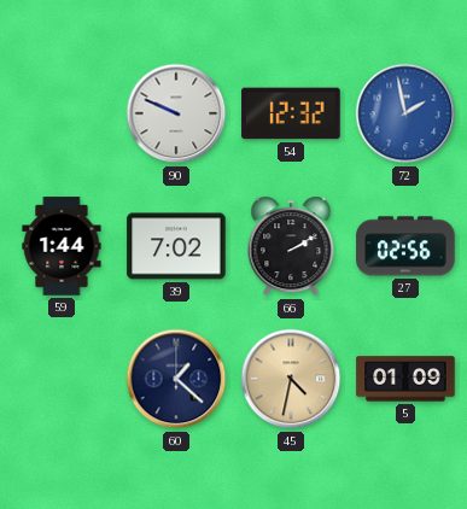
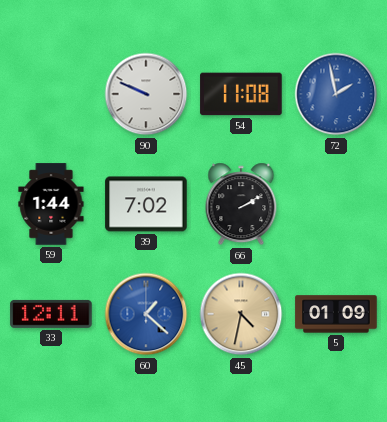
54: 12:32 -> 11:08
27: 02:56 -> none
33: none -> 12:11
60 dial: navy -> blue
